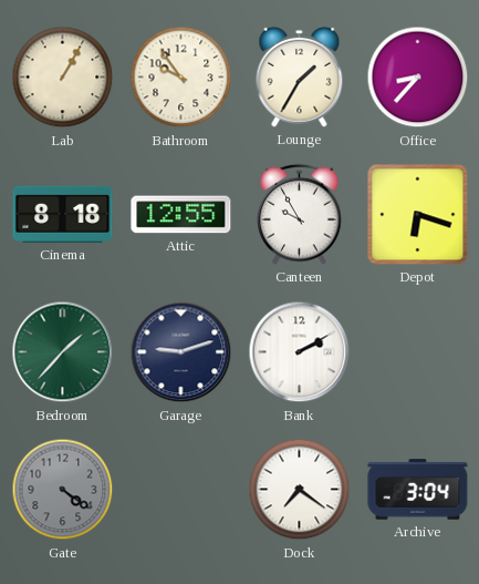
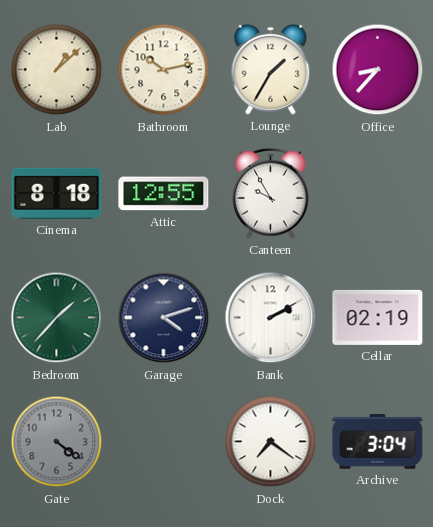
Lab: 1:05 -> 1:08
Bathroom: 9:54 -> 10:13
Depot: 6:18 -> none
Garage: 9:12 -> 4:12
Cellar: none -> 02:19
